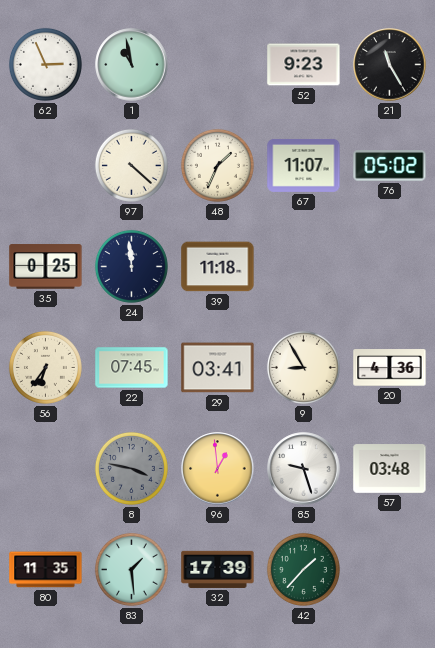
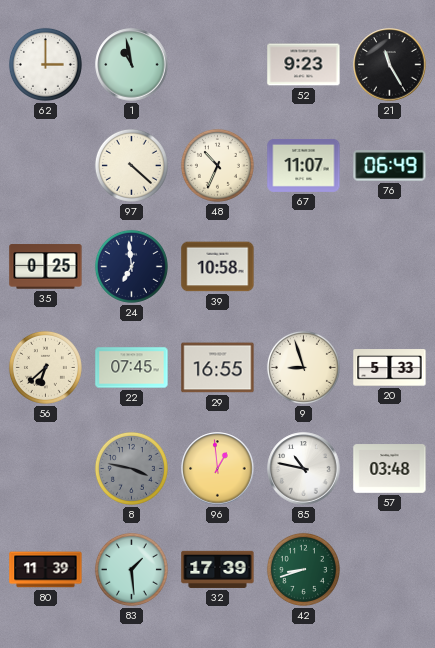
62: 2:56 -> 3:00
48: 1:34 -> 10:34
76: 05:02 -> 06:49
24: 11:59 -> 6:59
39: 11:18 -> 10:58
56: 6:36 -> 6:38
29: 03:41 -> 16:55
9: 8:55 -> 8:57
20: 4:36 -> 5:33
85: 9:27 -> 10:47
80: 11:35 -> 11:39
42: 1:37 -> 8:42
